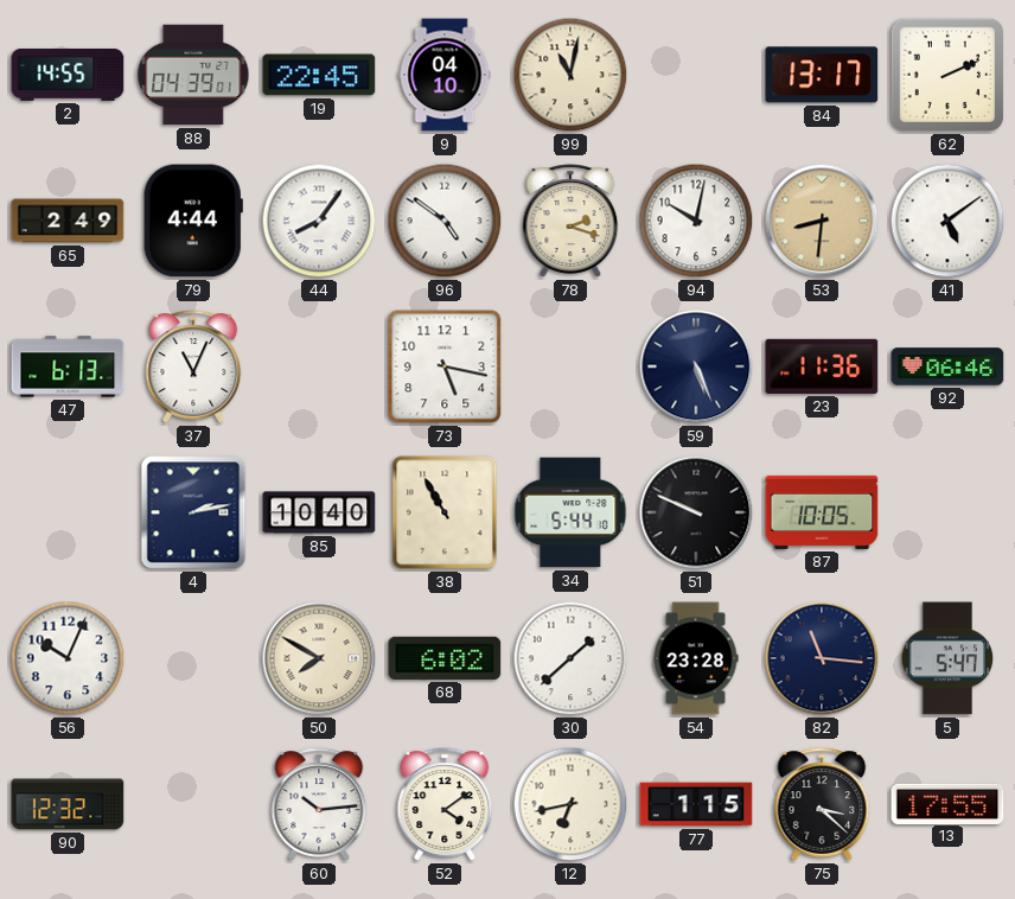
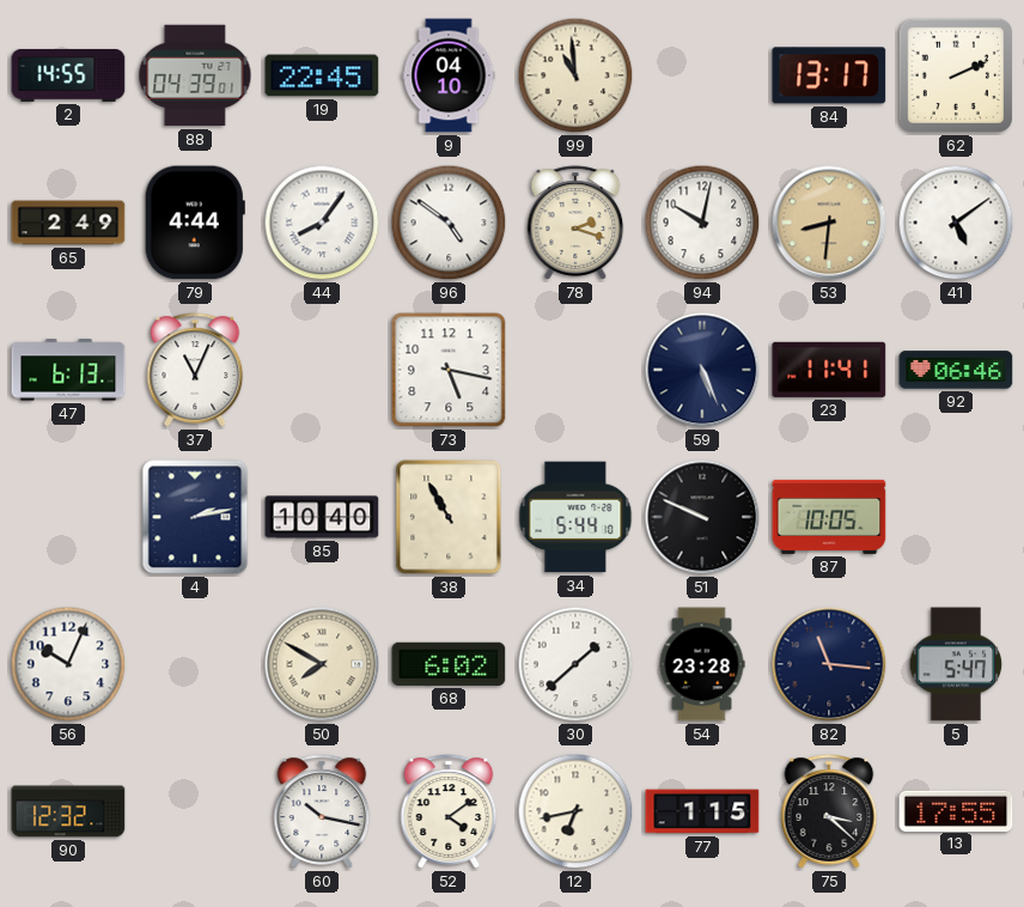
99: 11:02 -> 10:59
23: 11:36 -> 11:41
60: 10:14 -> 10:17
